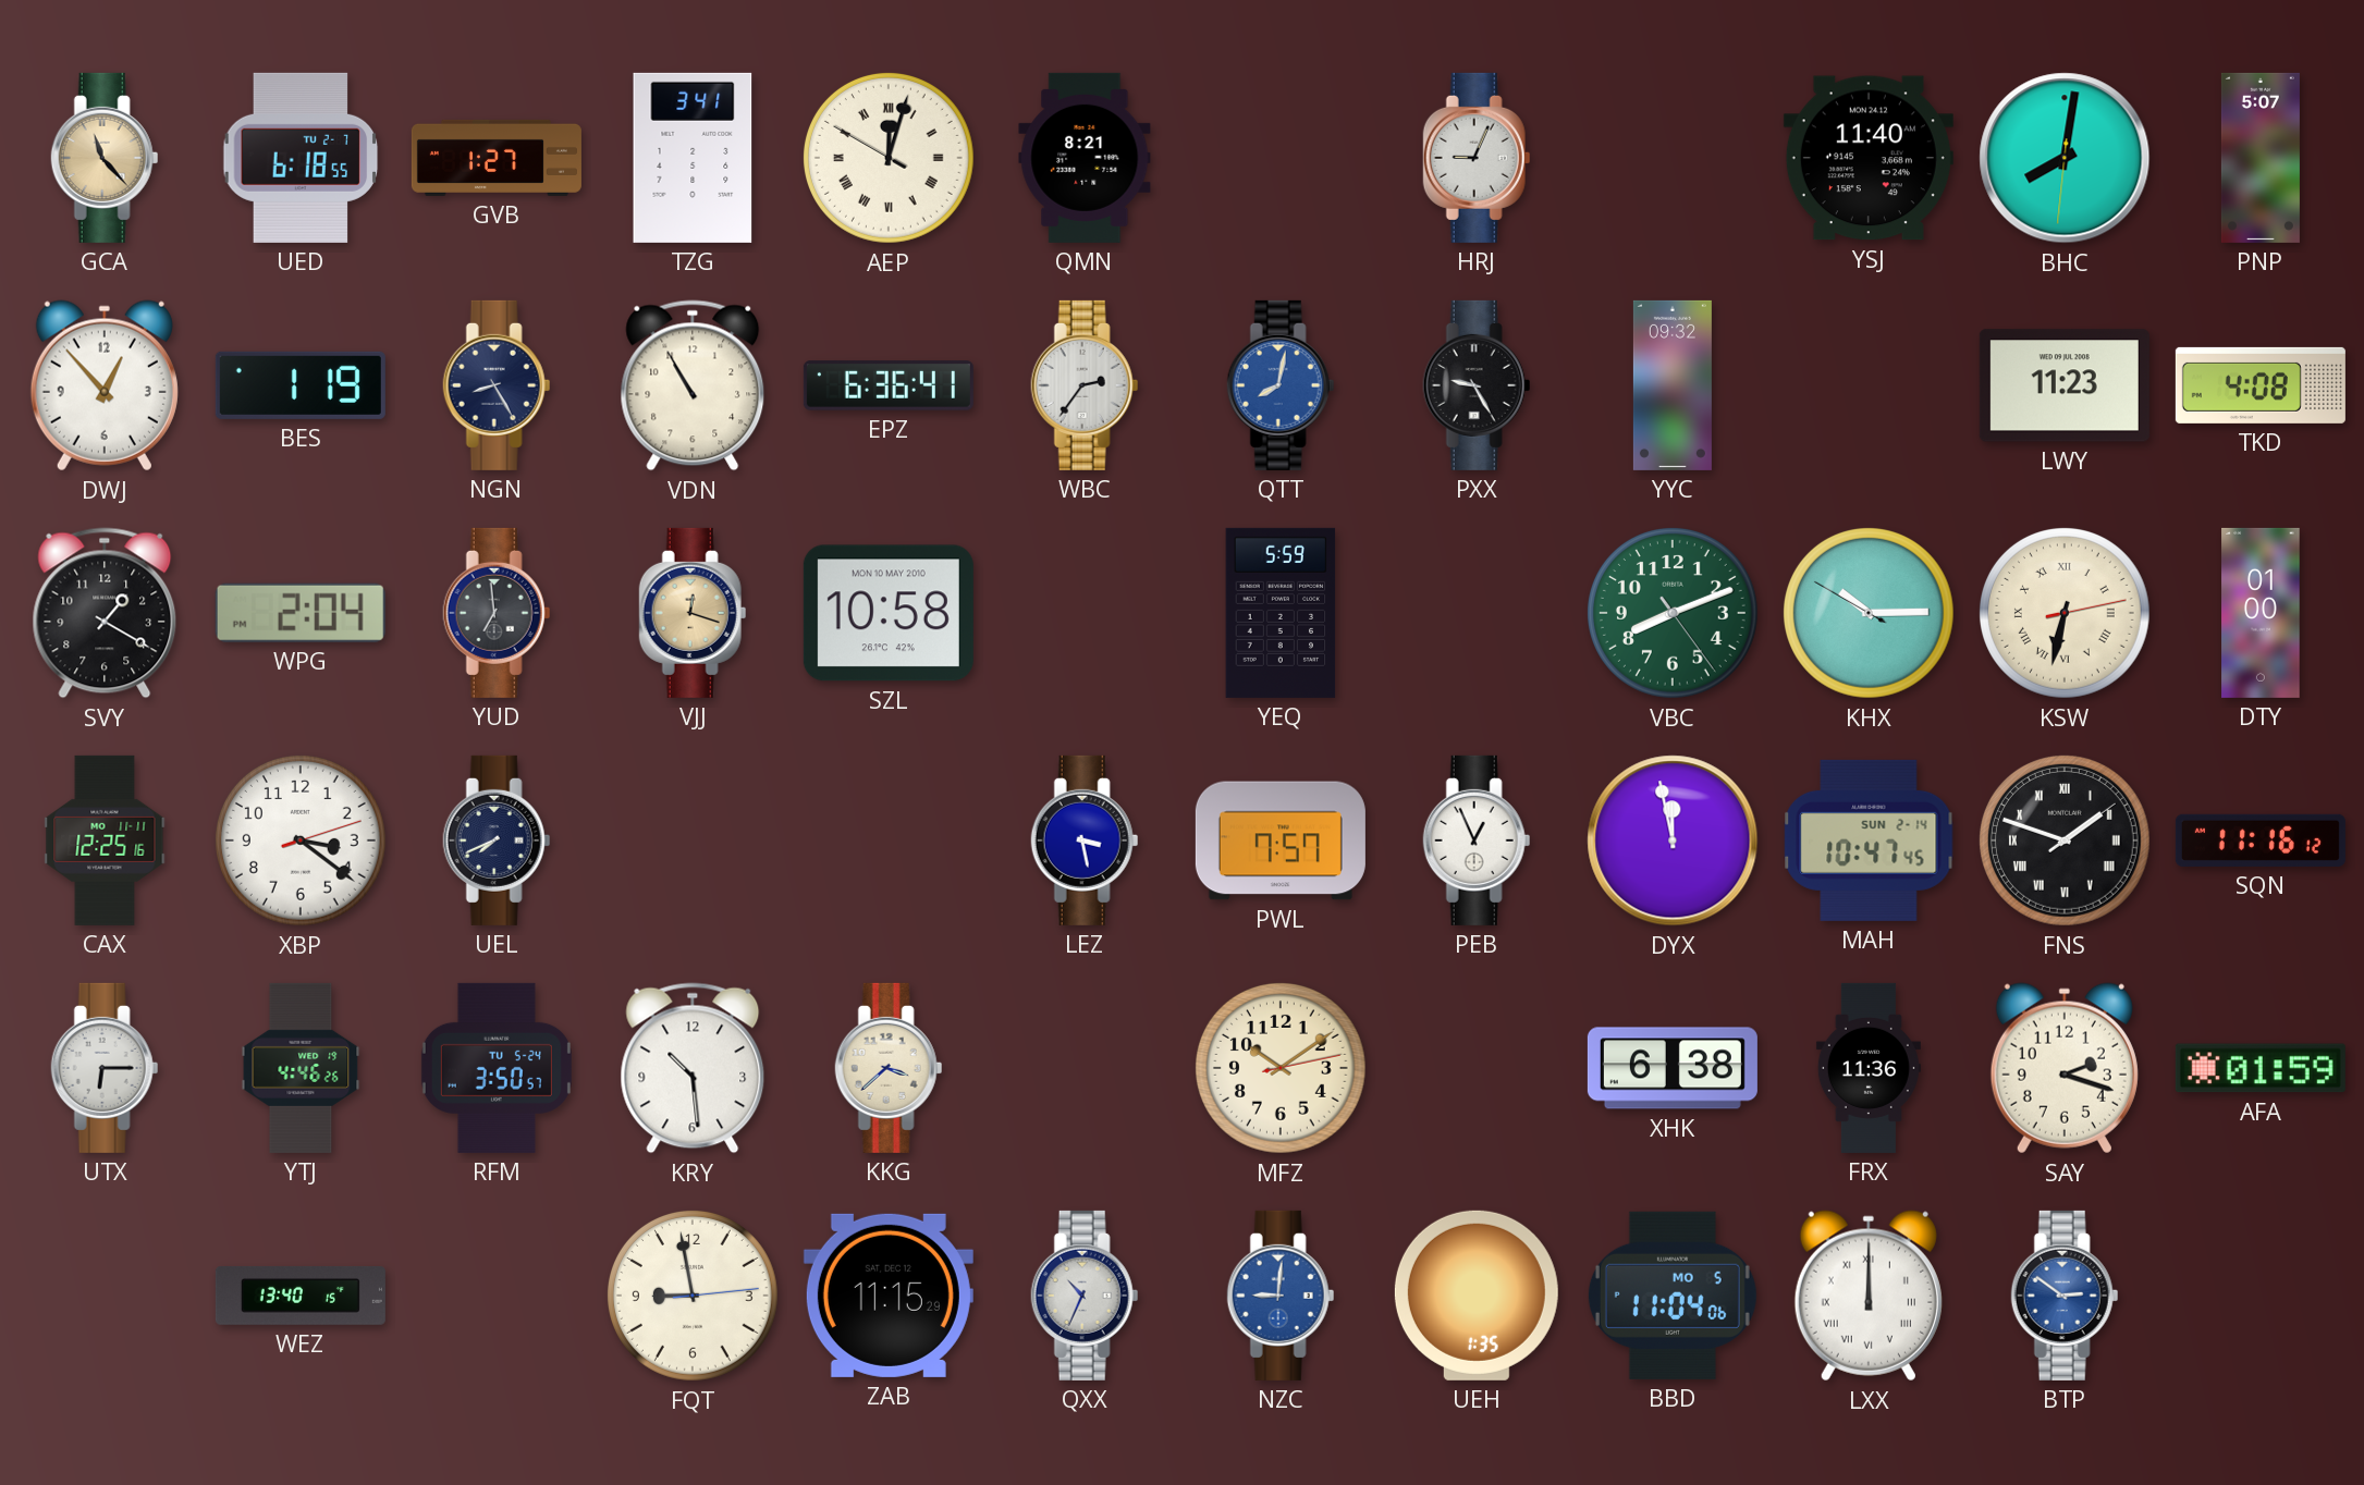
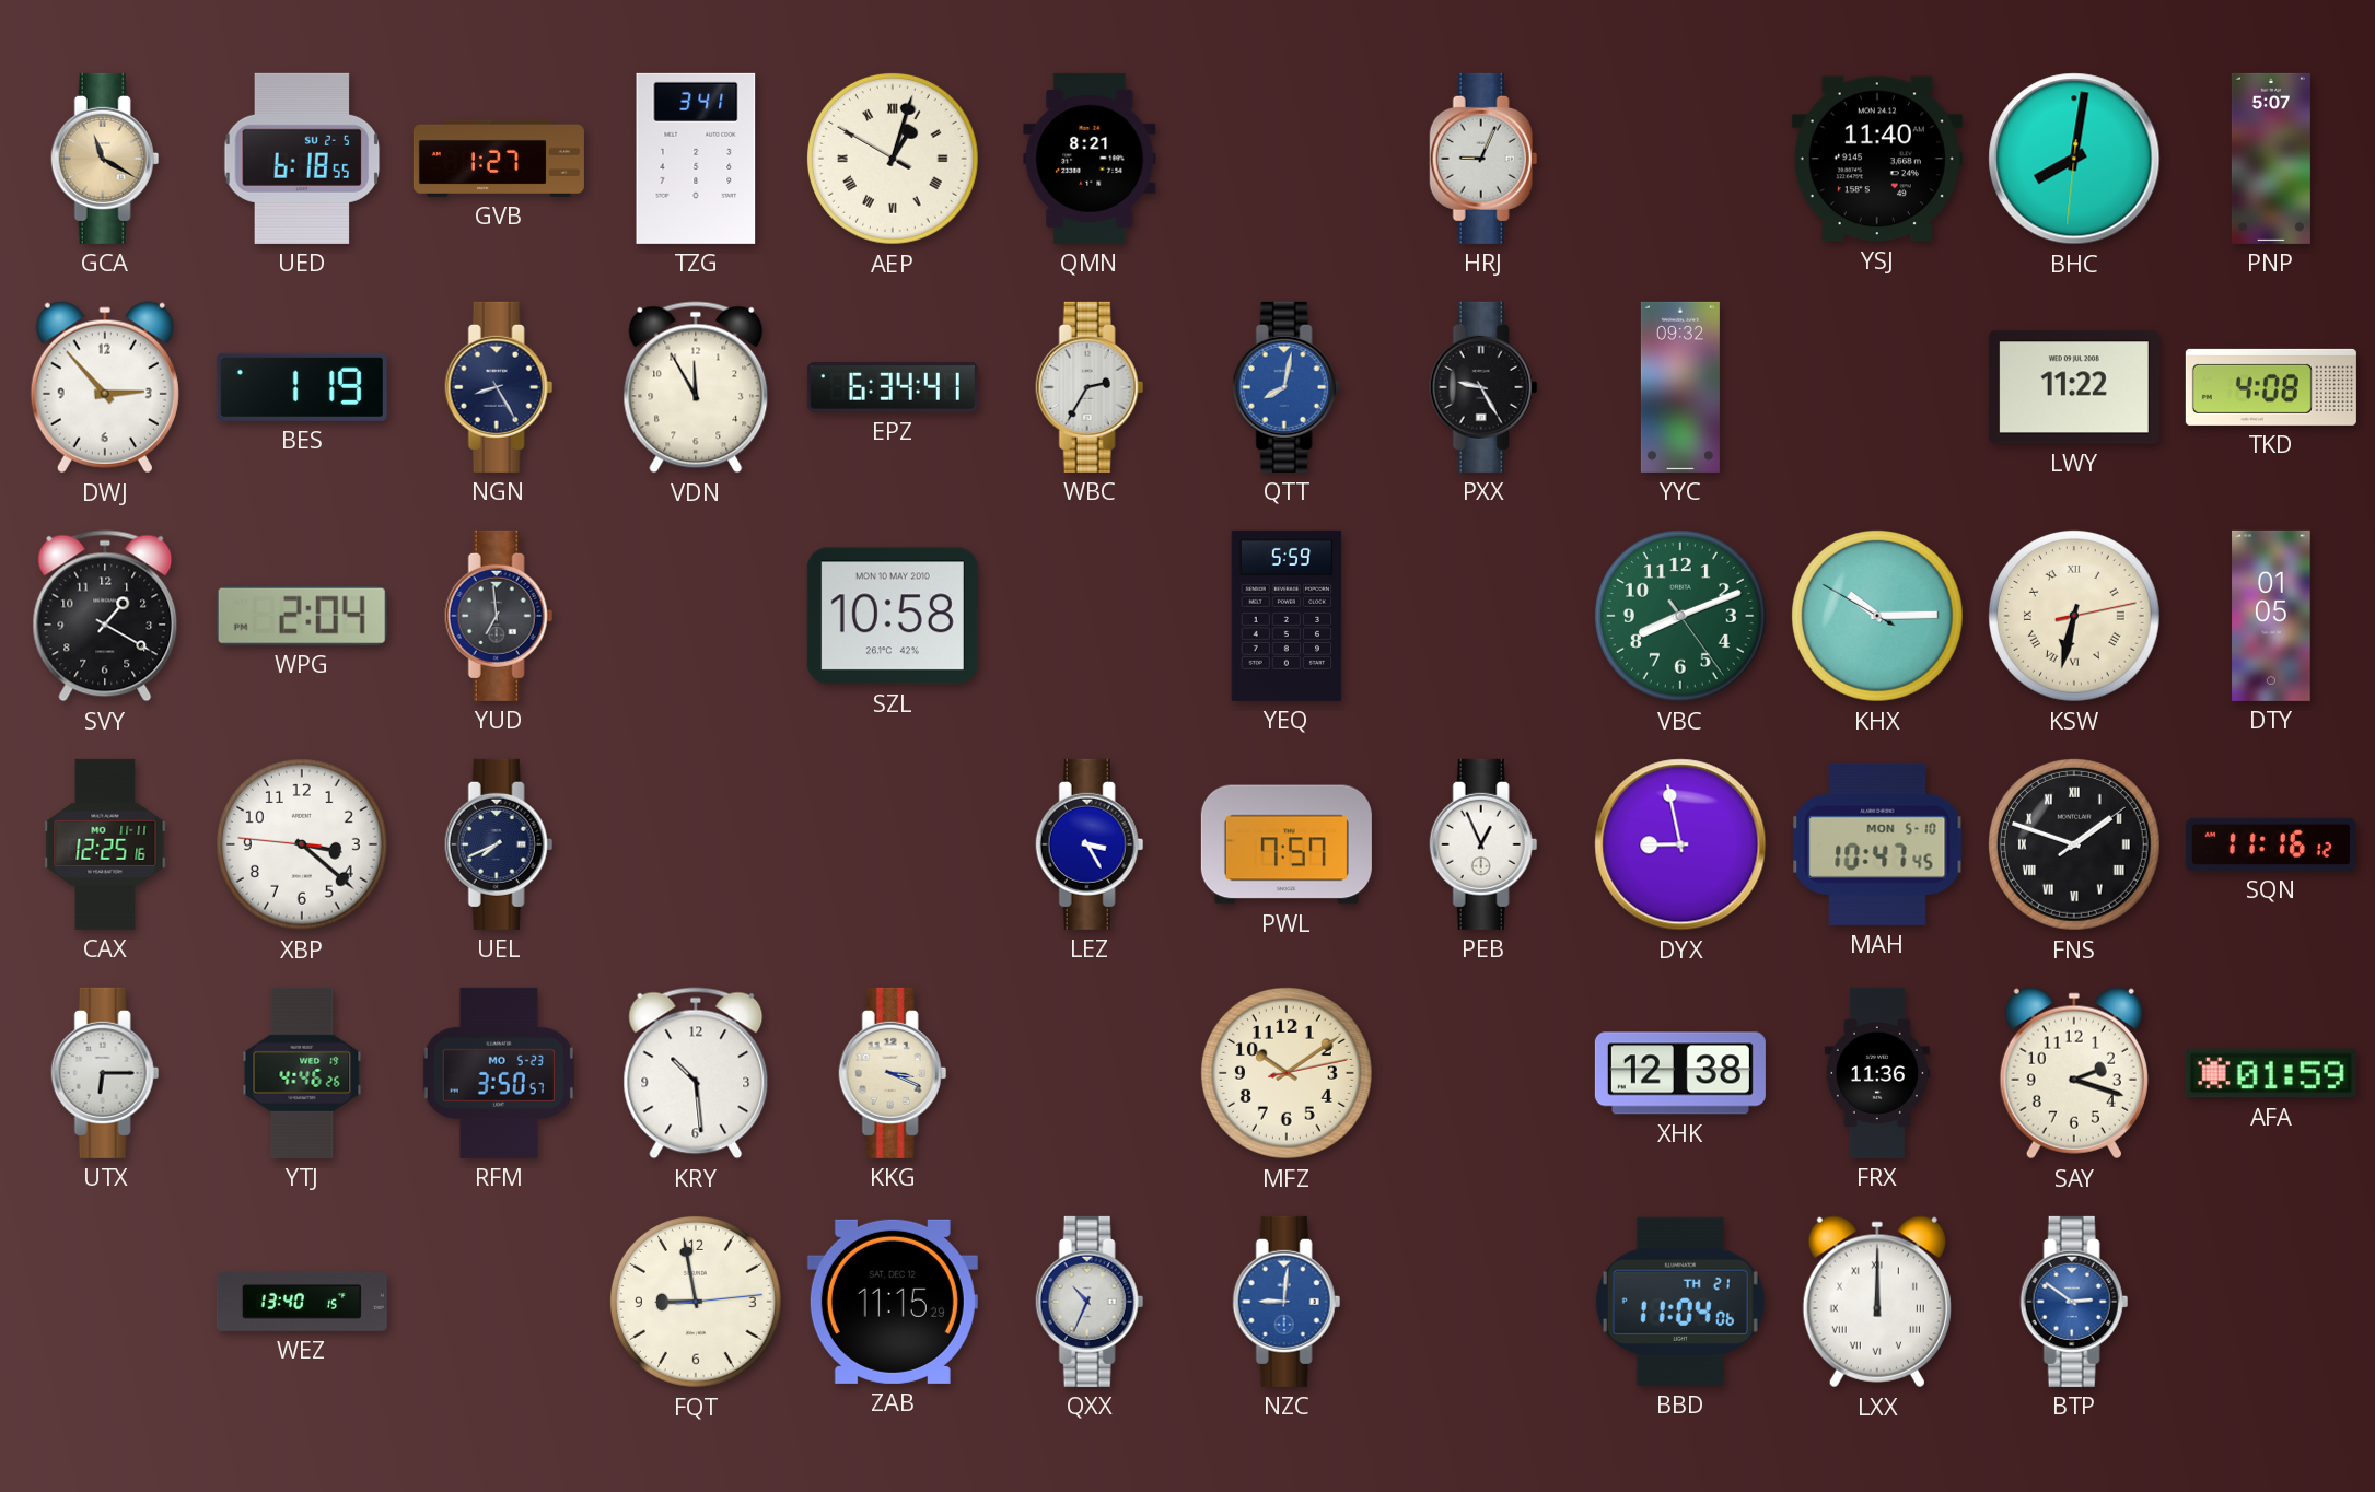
GCA: 11:23 -> 11:20
UED date: TU 2-7 -> SU 2-5
AEP: 12:02 -> 1:02
DWJ: 12:53 -> 2:53
VDN: 10:55 -> 11:55
EPZ: 6:36 -> 6:34
WBC: 2:36 -> 2:35
LWY: 11:23 -> 11:22
VJJ: 12:18 -> none
DTY: 01:00 -> 01:05
XBP: 3:21:12 -> 3:21:46
LEZ: 3:28 -> 3:25
DYX: 11:58 -> 8:58
MAH date: SUN 2-14 -> MON 5-10
RFM date: TU 5-24 -> MO 5-23
KKG: 3:38 -> 3:19
XHK: 6:38 -> 12:38
UEH: 1:35 -> none
BBD date: MO 5 -> TH 21
